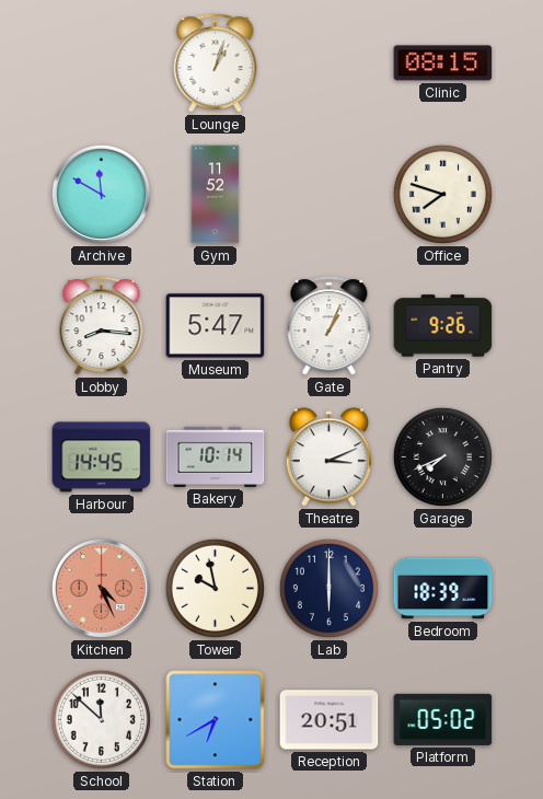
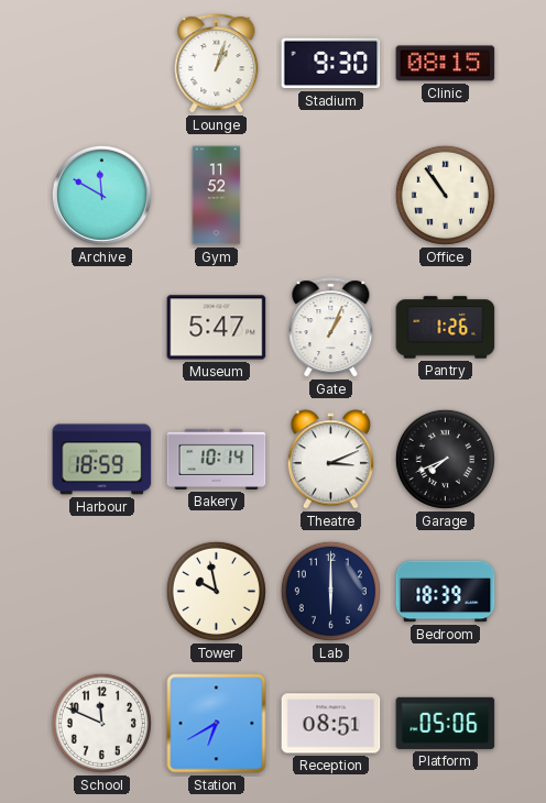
Stadium: none -> 9:30
Office: 7:48 -> 10:54
Lobby: 8:16 -> none
Pantry: 9:26 -> 1:26
Harbour: 14:45 -> 18:59
Kitchen: 4:26 -> none
School: 11:52 -> 11:49
Reception: 20:51 -> 08:51
Platform: 05:02 -> 05:06
